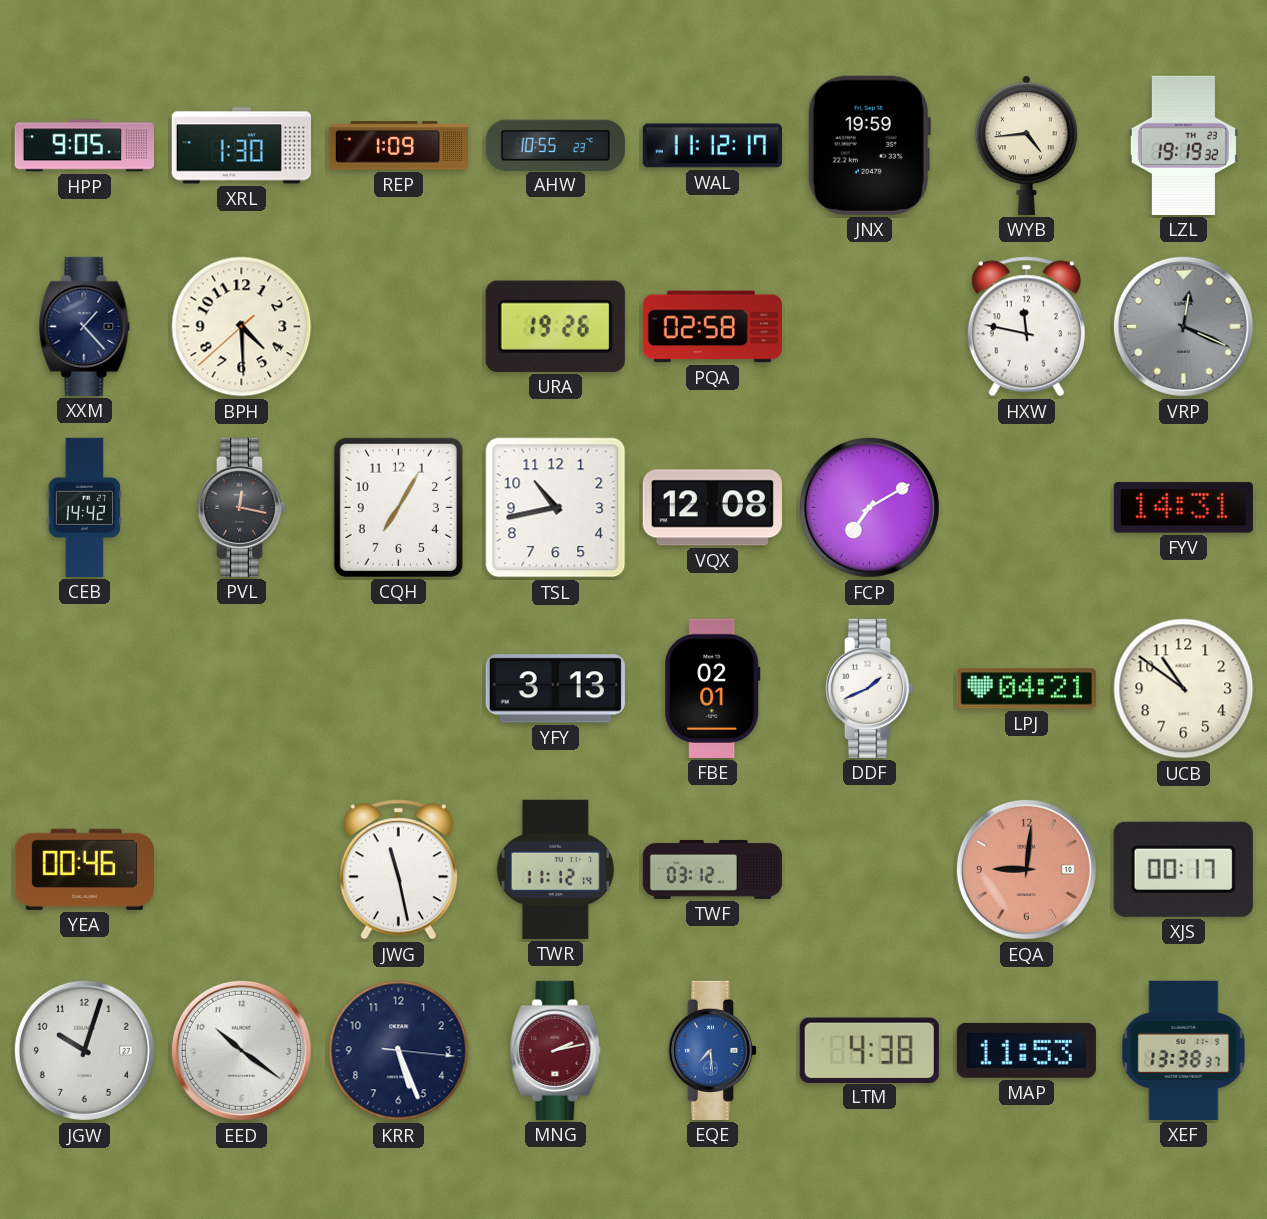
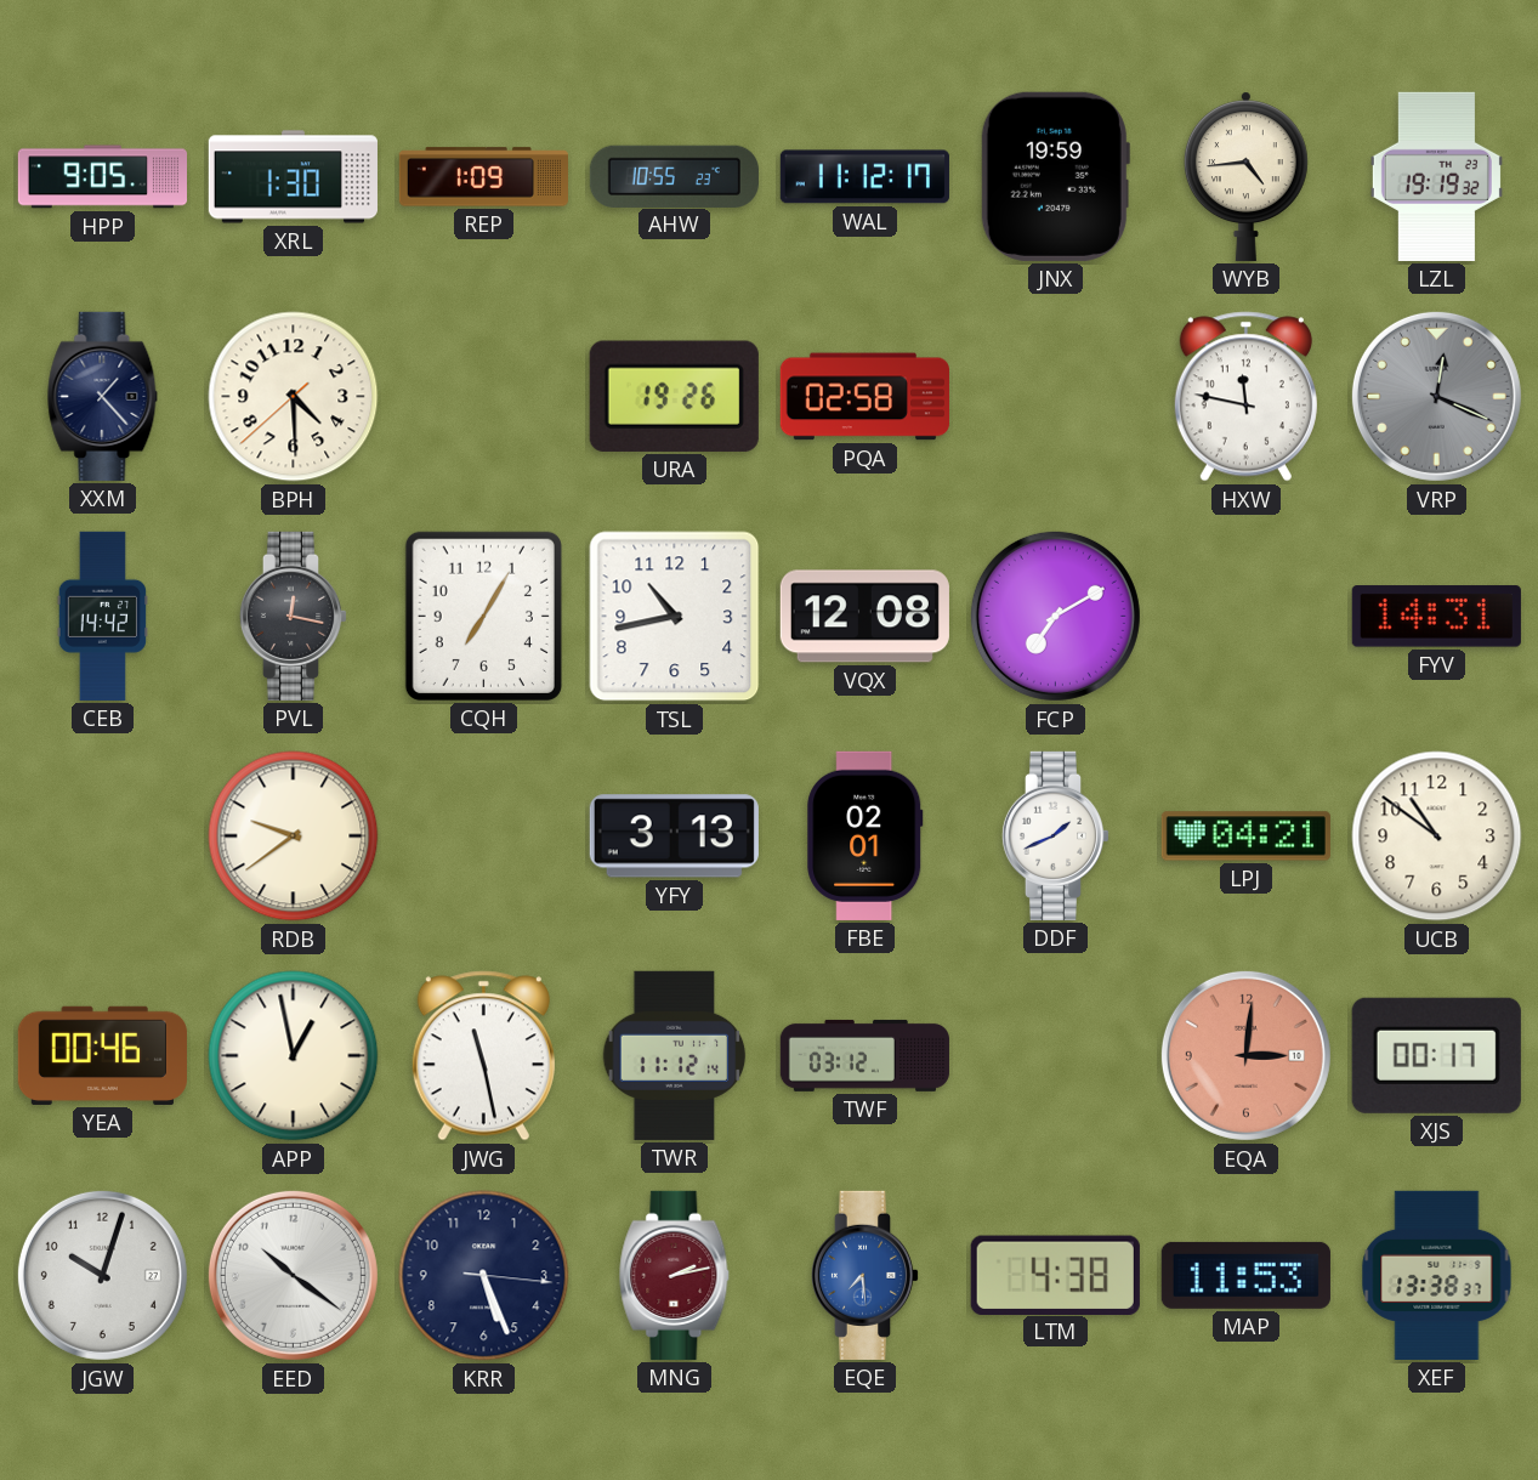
RDB: none -> 9:39
APP: none -> 12:58
EQA: 9:01 -> 3:01
